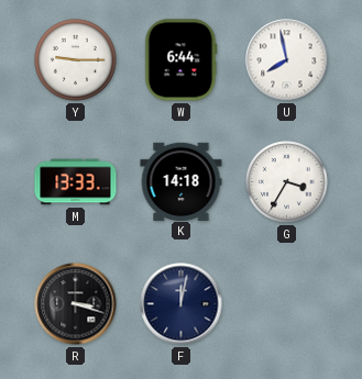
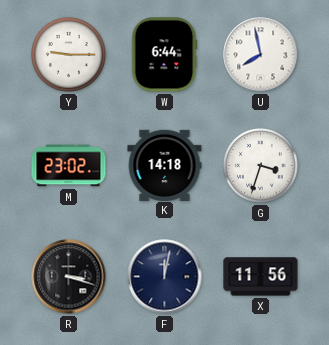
M: 13:33 -> 23:02
G: 3:35 -> 3:33
X: none -> 11:56
